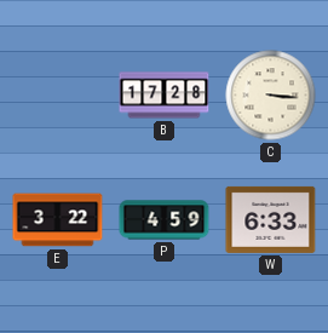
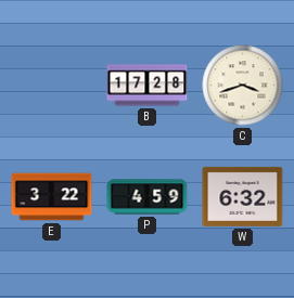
C: 3:16 -> 3:42
W: 6:33 -> 6:32
